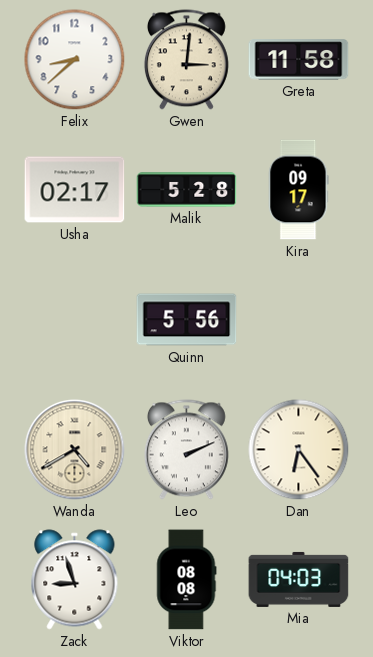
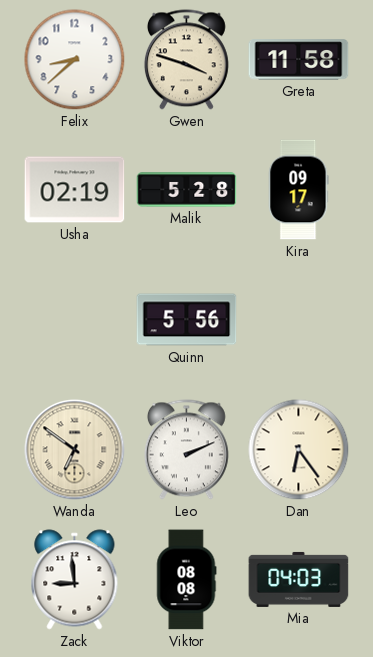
Gwen: 3:01 -> 3:48
Usha: 02:17 -> 02:19
Wanda: 4:40 -> 6:51
Zack: 8:57 -> 8:59
